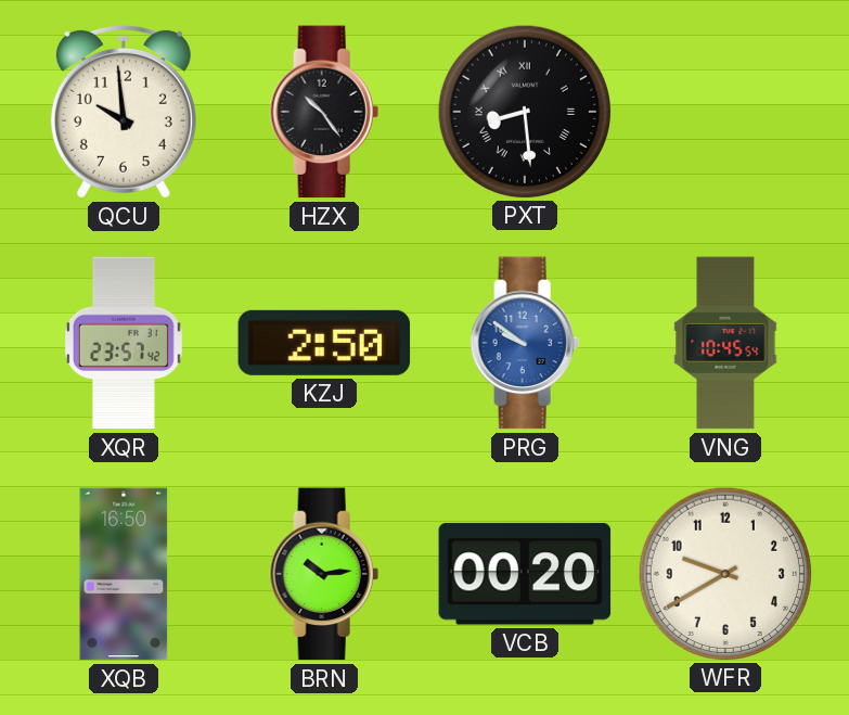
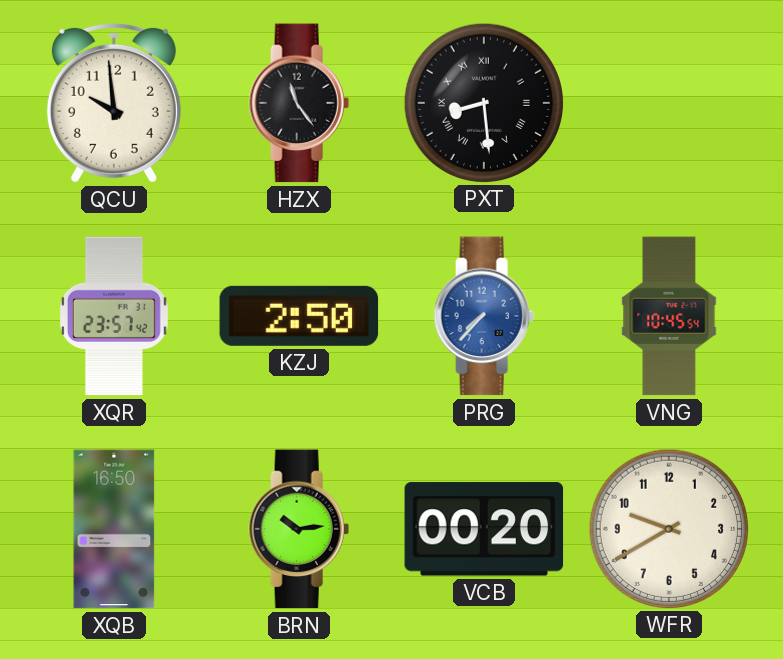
HZX: 10:24 -> 11:24
PRG: 9:51 -> 7:37
